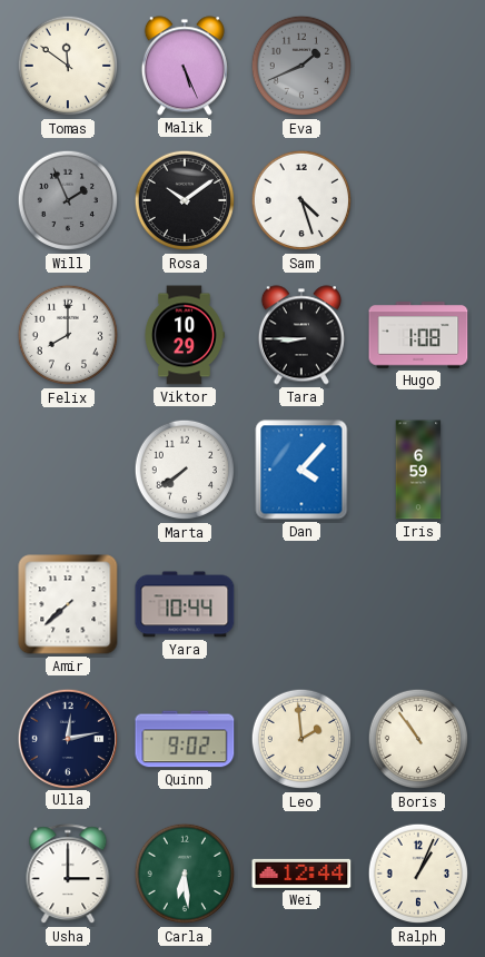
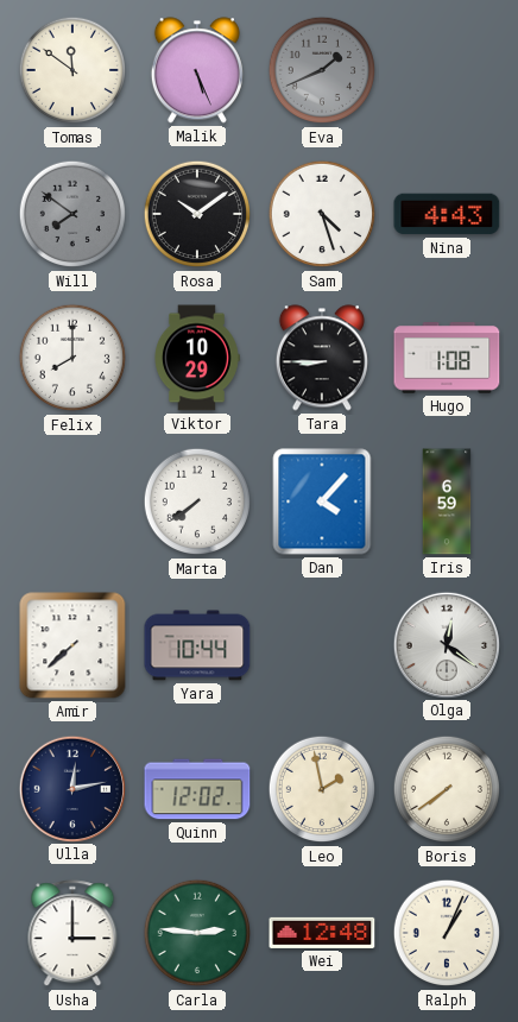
Will: 1:56 -> 7:51
Nina: none -> 4:43
Olga: none -> 12:21
Quinn: 9:02 -> 12:02
Leo: 1:59 -> 1:58
Boris: 10:54 -> 7:39
Carla: 6:29 -> 2:46
Wei: 12:44 -> 12:48
